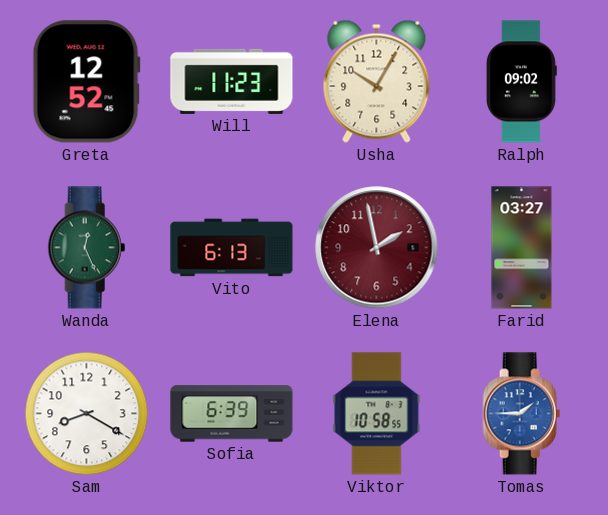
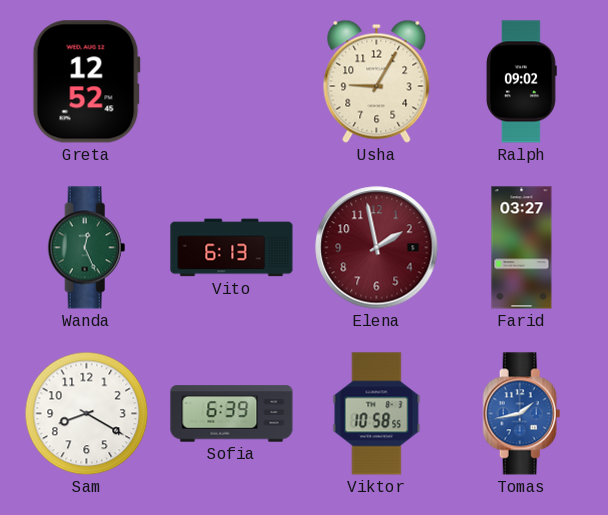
Will: 11:23 -> none
Usha: 10:05 -> 9:05
Tomas: 1:45 -> 1:43
